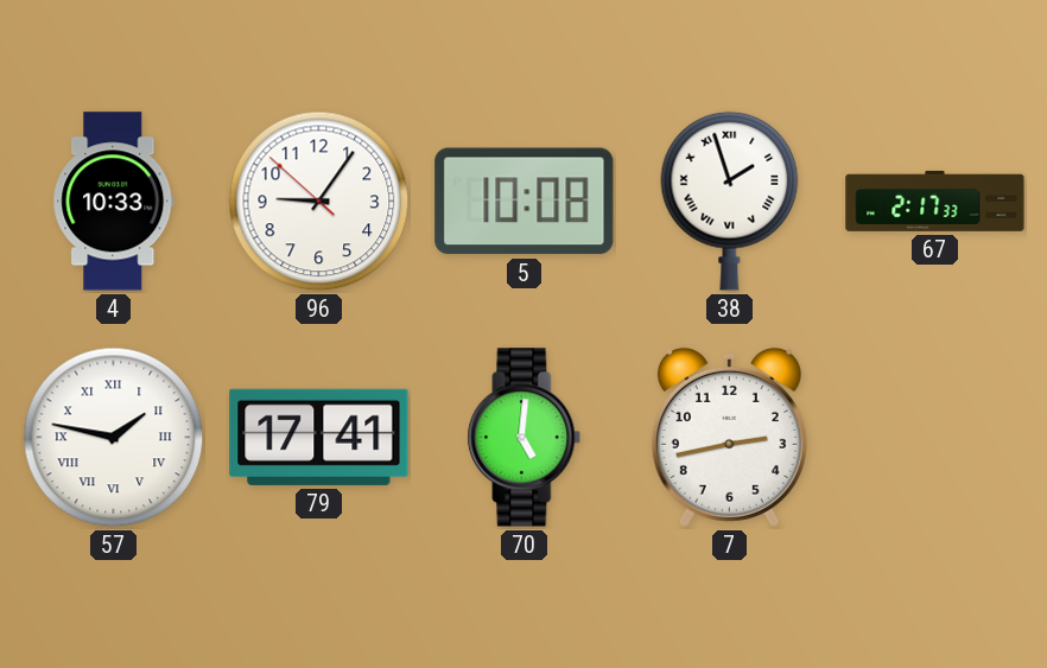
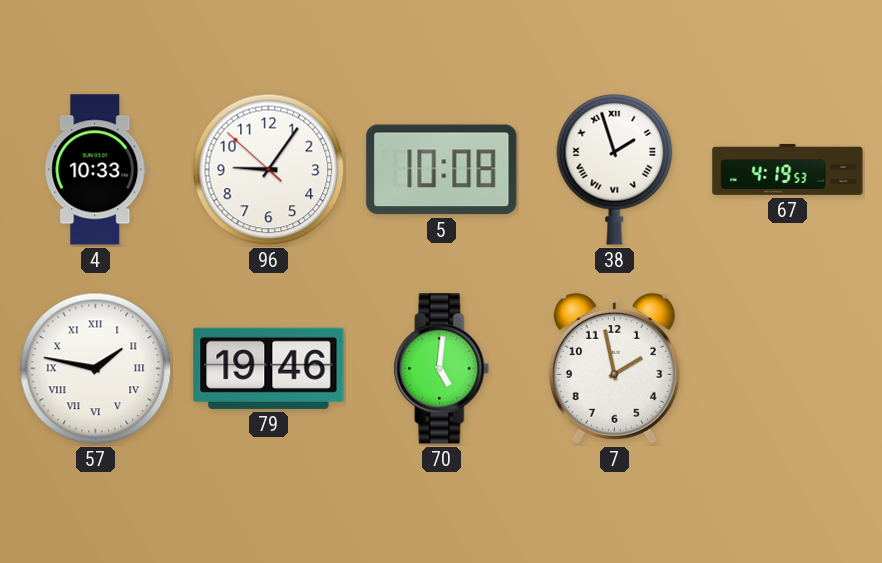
67: 2:17 -> 4:19
79: 17:41 -> 19:46
7: 2:43 -> 1:58
